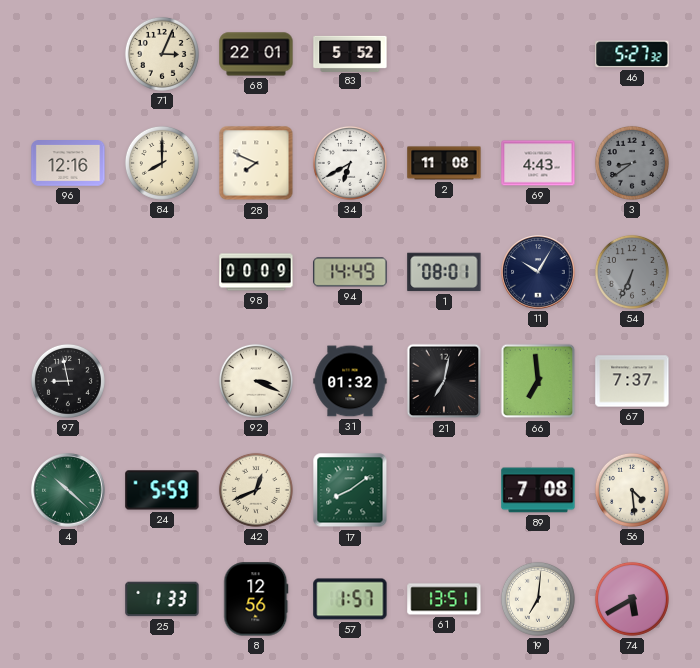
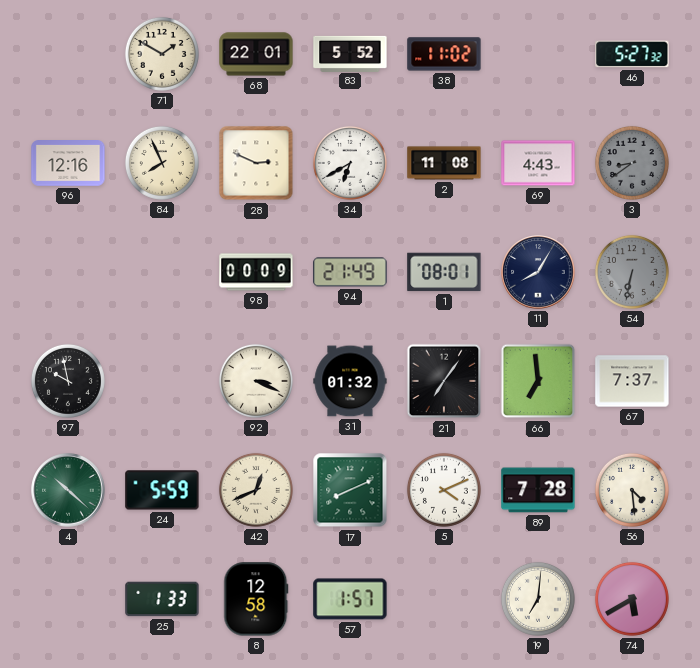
71: 3:04 -> 1:50
38: none -> 11:02
84: 8:00 -> 7:56
28: 7:49 -> 2:49
94: 14:49 -> 21:49
11: 10:05 -> 8:05
54: 6:34 -> 6:32
97: 8:58 -> 9:58
21: 7:02 -> 7:06
17: 8:09 -> 8:11
5: none -> 4:11
89: 7:08 -> 7:28
8: 12:56 -> 12:58
61: 13:51 -> none
